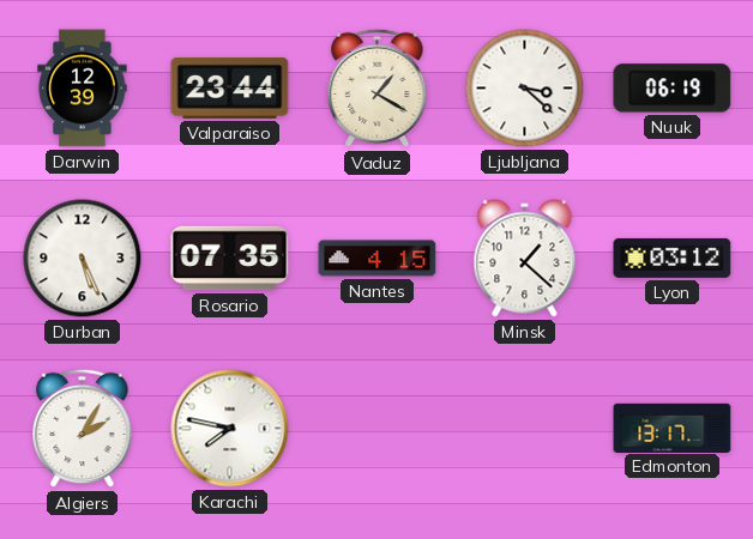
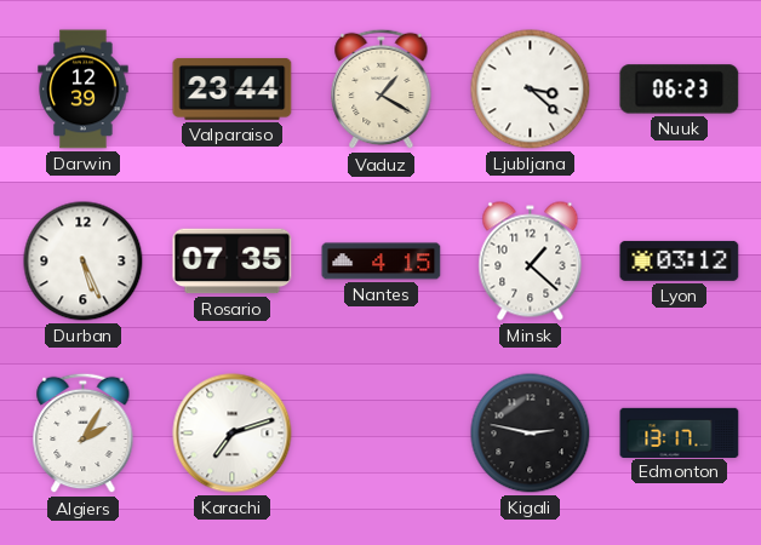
Nuuk: 06:19 -> 06:23
Karachi: 7:47 -> 7:12
Kigali: none -> 2:47
